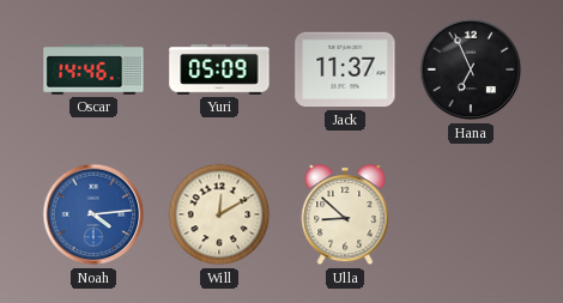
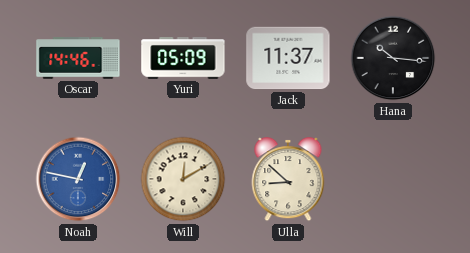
Hana: 6:56 -> 10:16
Noah: 4:14 -> 12:47
